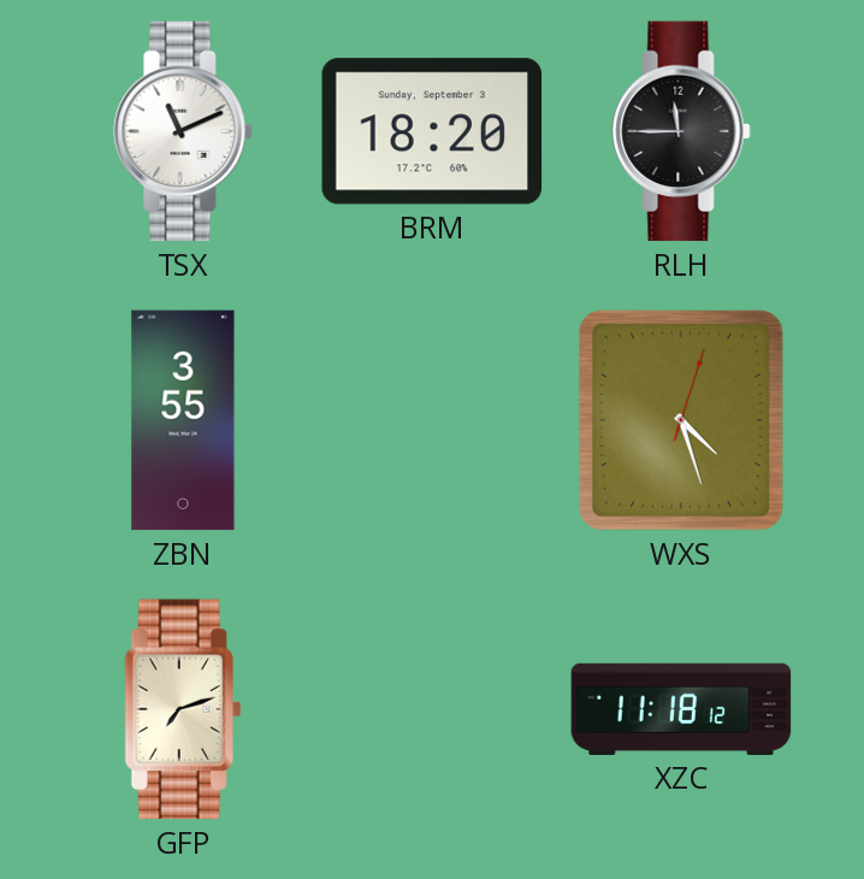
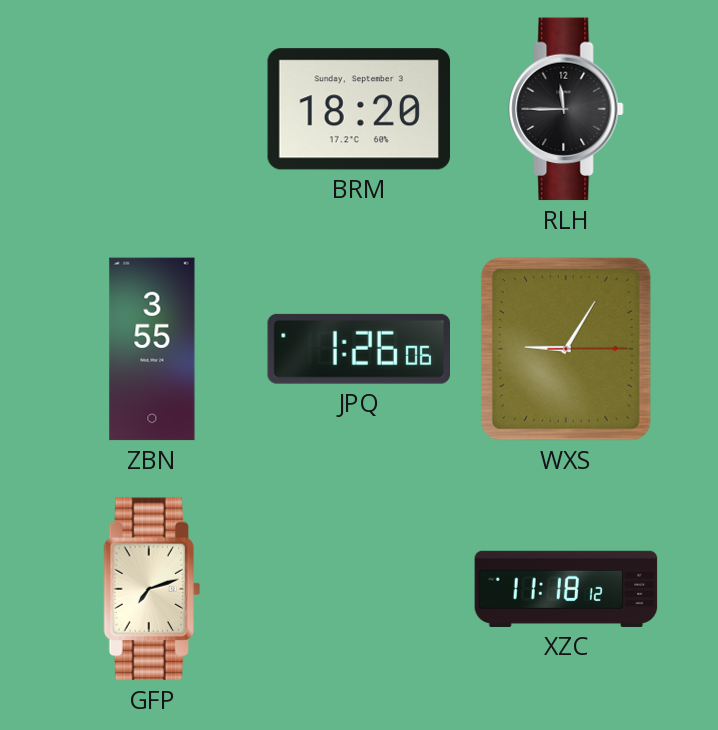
TSX: 11:11 -> none
JPQ: none -> 1:26
WXS: 4:27 -> 9:05
